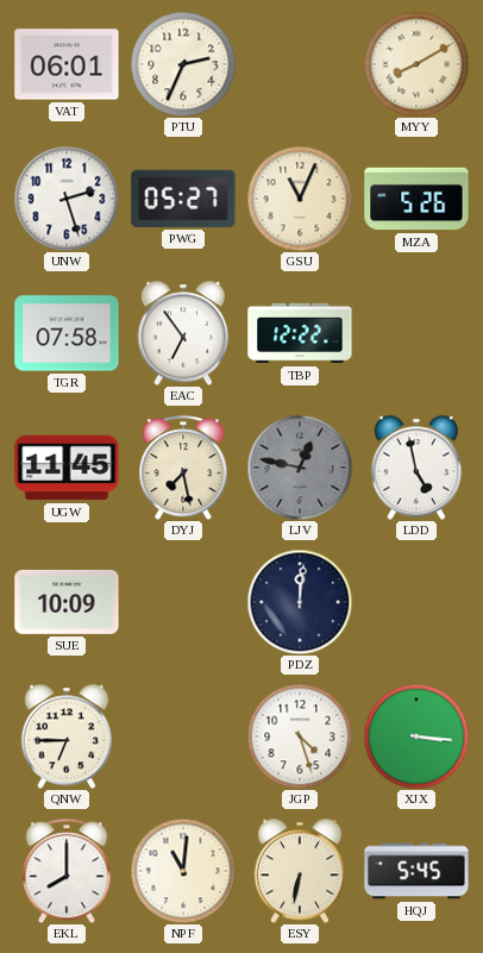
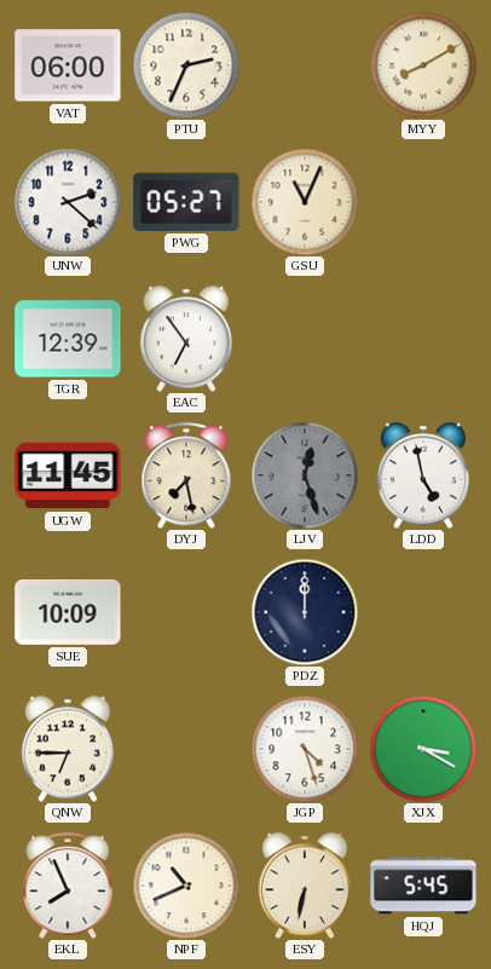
VAT: 06:01 -> 06:00
UNW: 2:27 -> 2:22
MZA: 5:26 -> none
TGR: 07:58 -> 12:39
TBP: 12:22 -> none
LJV: 12:47 -> 12:27
PDZ: 12:01 -> 12:00
XJX: 3:16 -> 3:20
EKL: 8:00 -> 7:56
NPF: 11:01 -> 10:41
